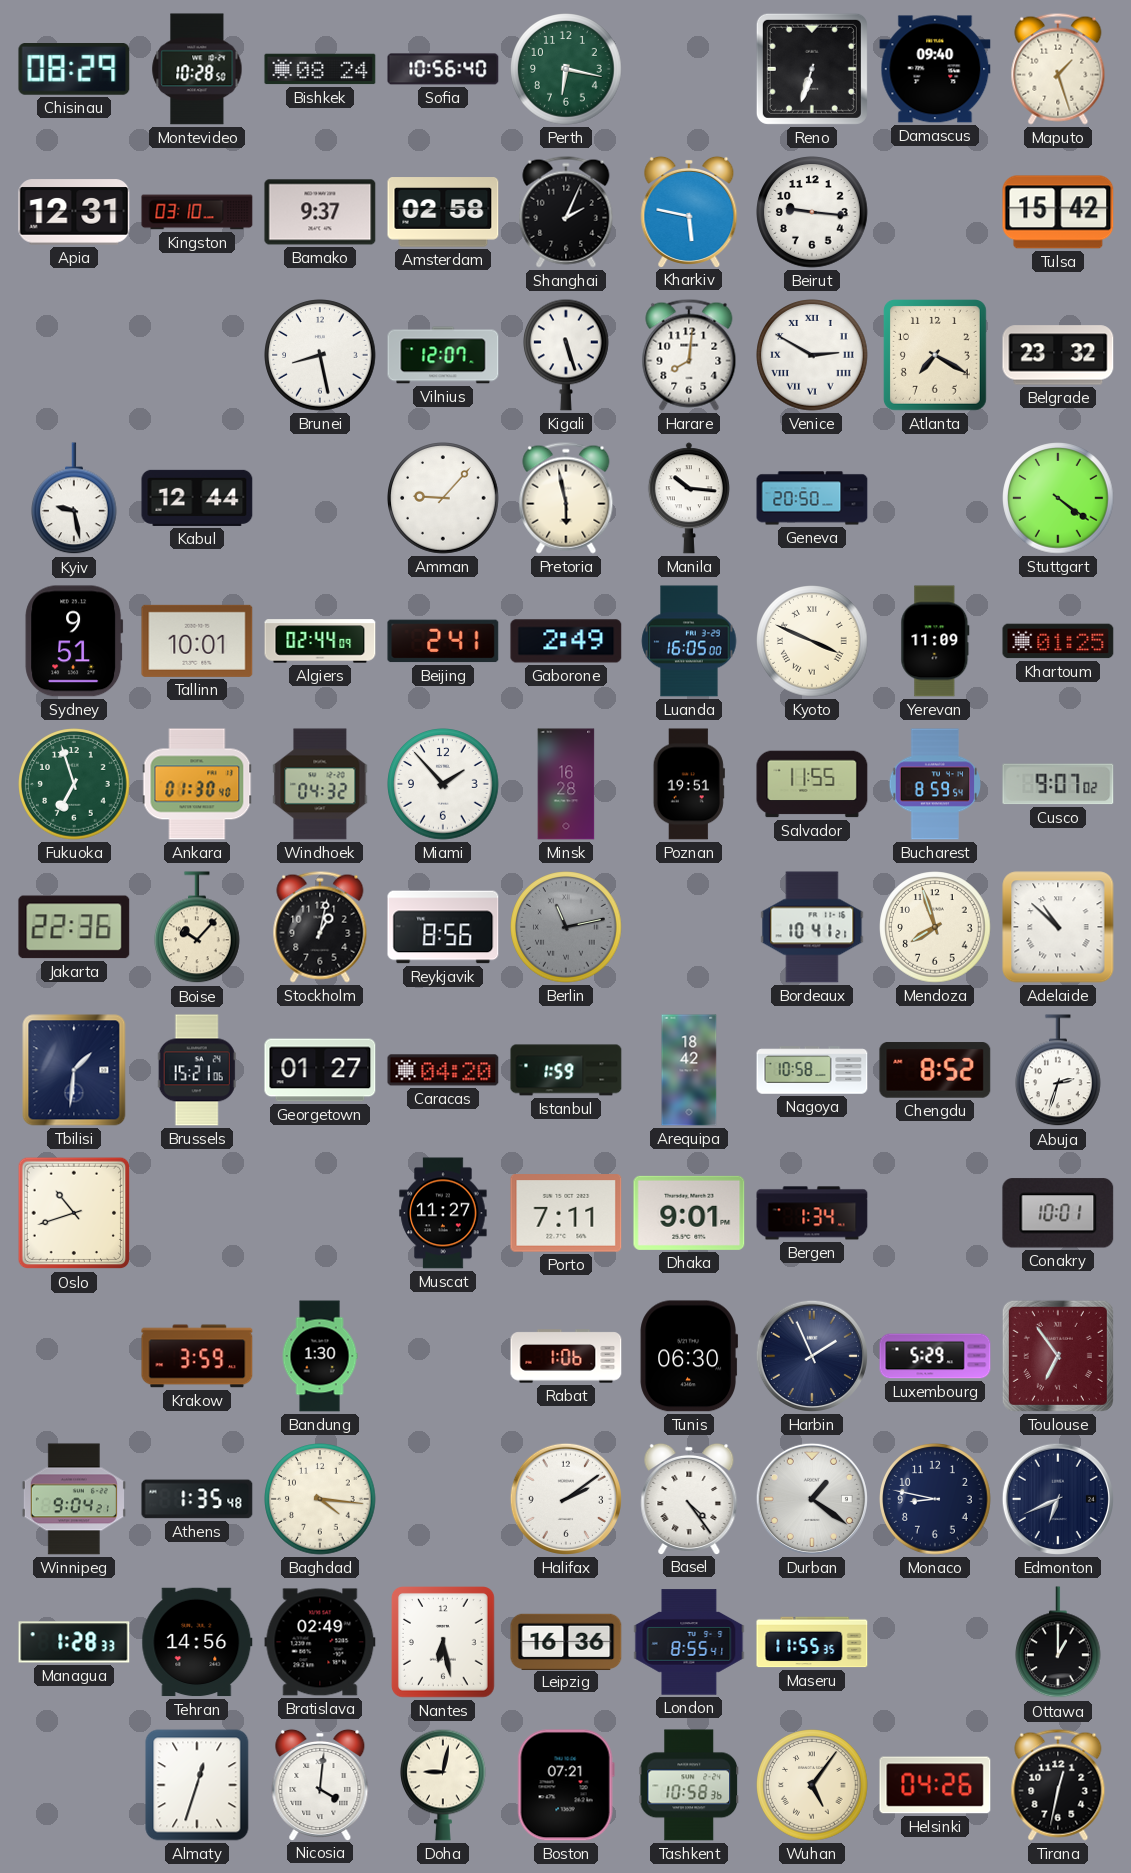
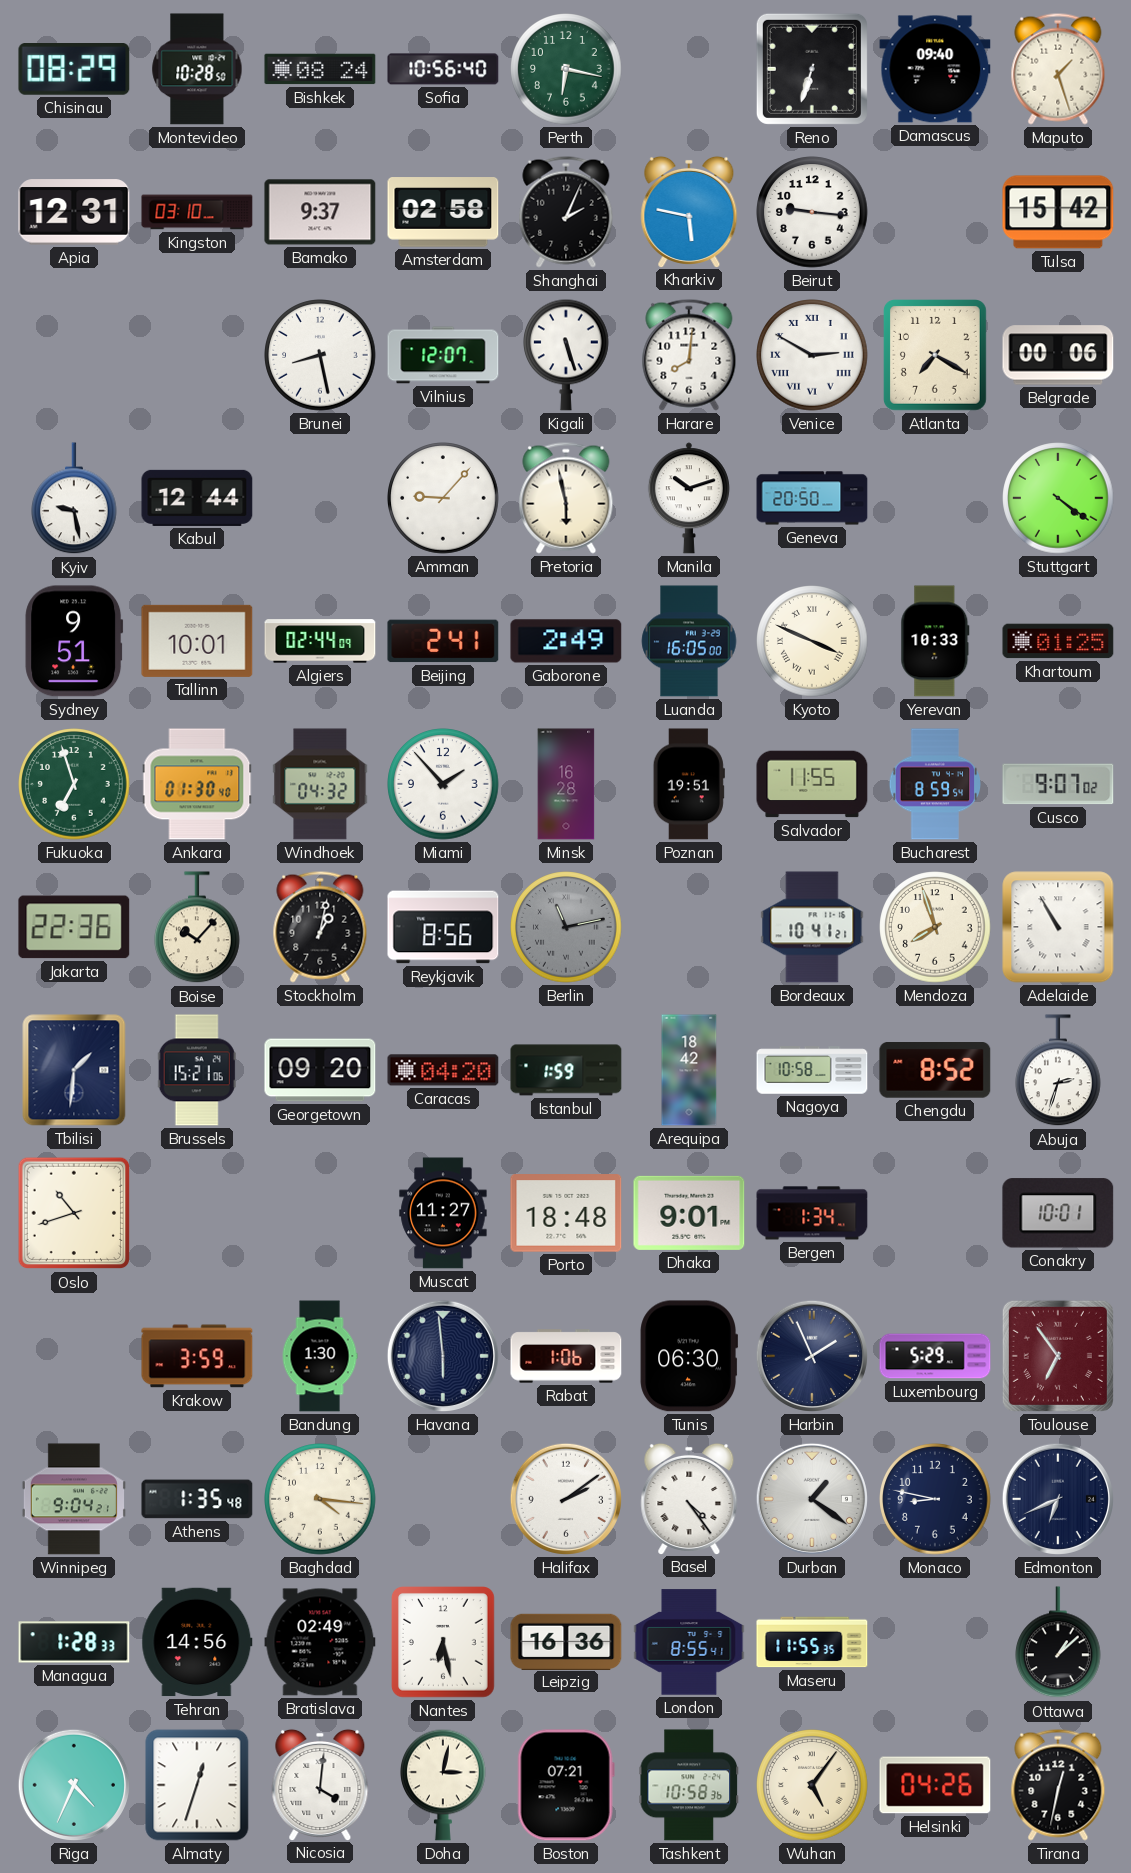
Belgrade: 23:32 -> 00:06
Manila: 10:16 -> 10:12
Yerevan: 11:09 -> 10:33
Adelaide: 10:52 -> 10:55
Georgetown: 01:27 -> 09:20
Porto: 7:11 -> 18:48
Havana: none -> 5:59
Ottawa: 1:00 -> 1:08
Riga: none -> 4:34
Doha: 9:02 -> 3:02
